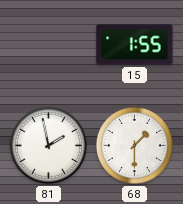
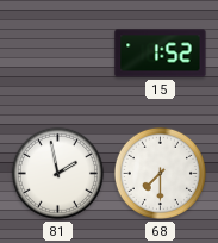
15: 1:55 -> 1:52
68: 1:30 -> 7:30
